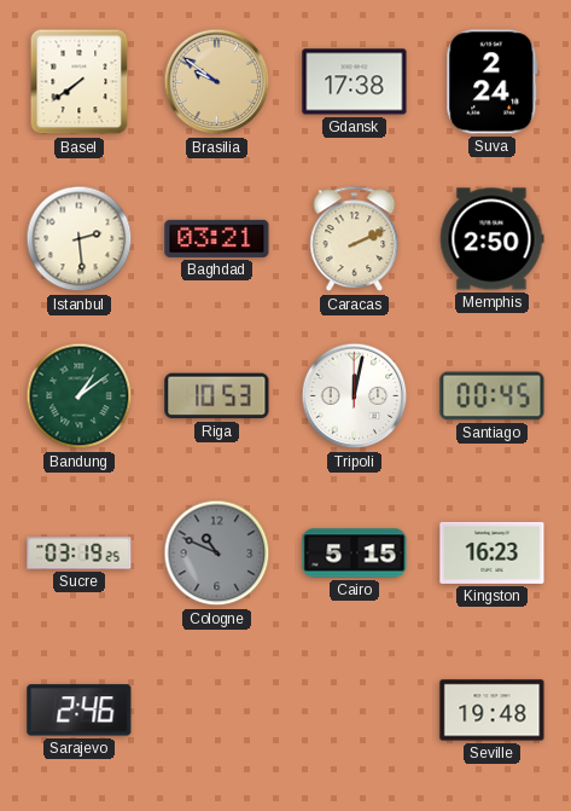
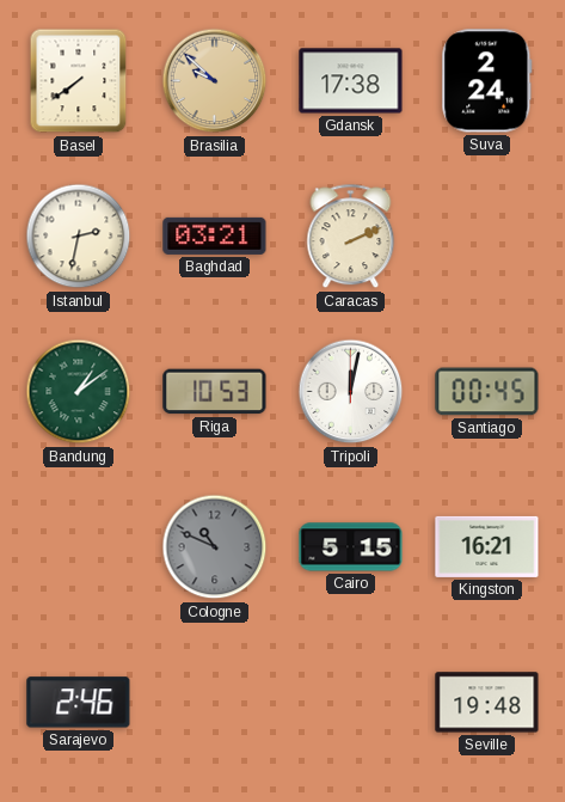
Brasilia: 9:51 -> 9:52
Istanbul: 2:29 -> 2:32
Memphis: 2:50 -> none
Sucre: 03:19 -> none
Kingston: 16:23 -> 16:21
